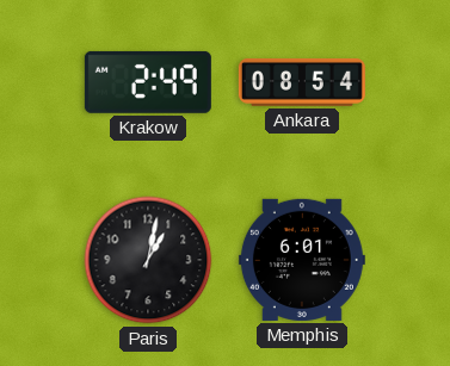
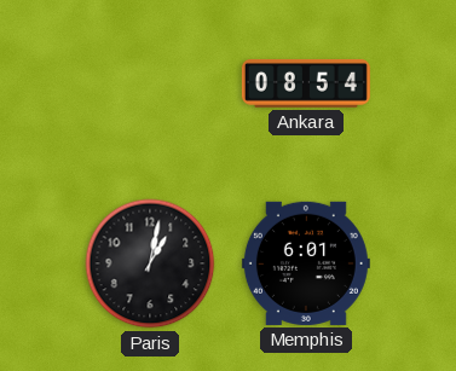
Krakow: 2:49 -> none
